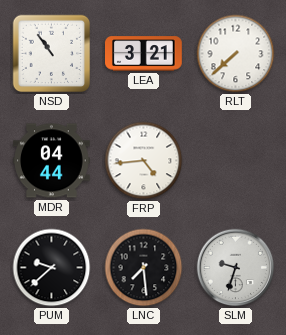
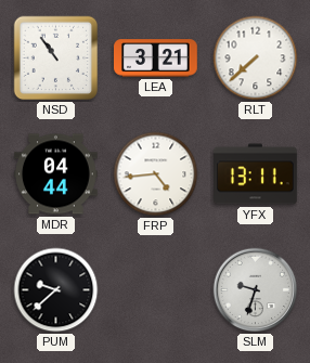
YFX: none -> 13:11
LNC: 7:29 -> none
